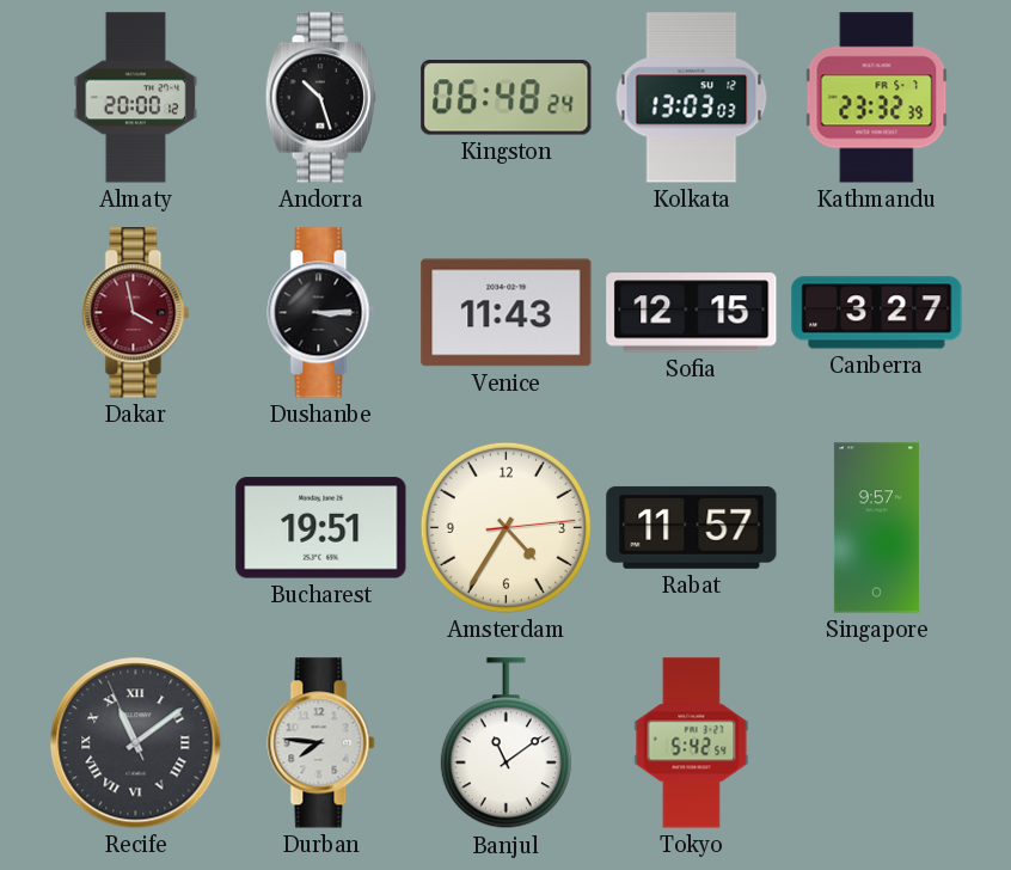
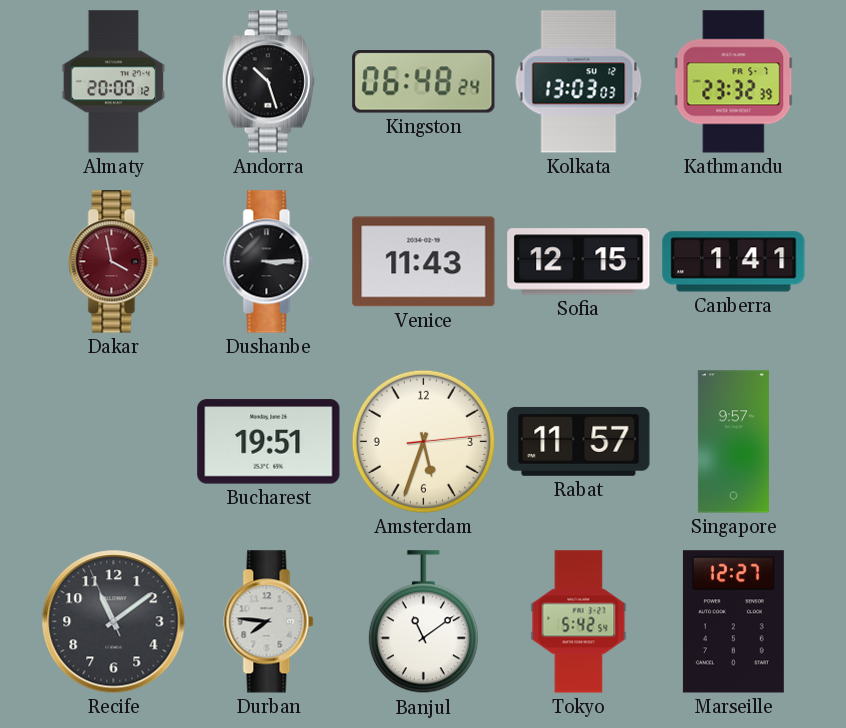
Canberra: 3:27 -> 1:41
Amsterdam: 4:35 -> 5:33
Recife numerals: Roman -> Arabic
Marseille: none -> 12:27
